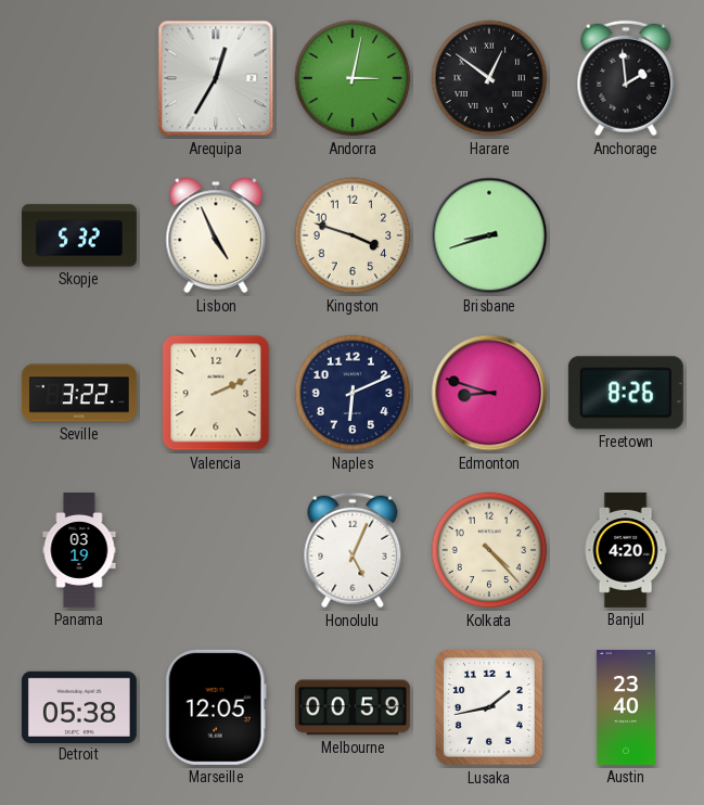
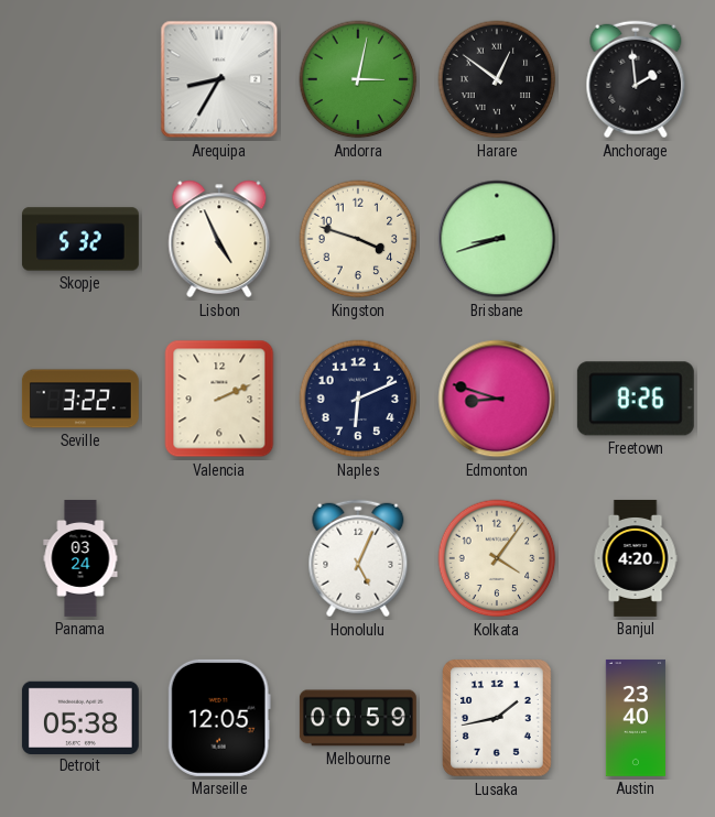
Arequipa: 12:35 -> 8:35
Panama: 03:19 -> 03:24
Kolkata: 4:23 -> 4:06
